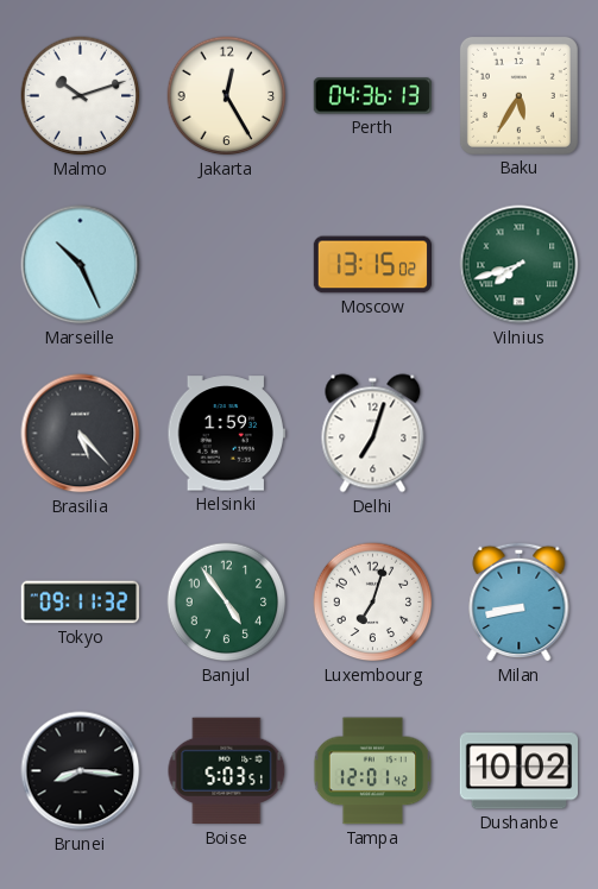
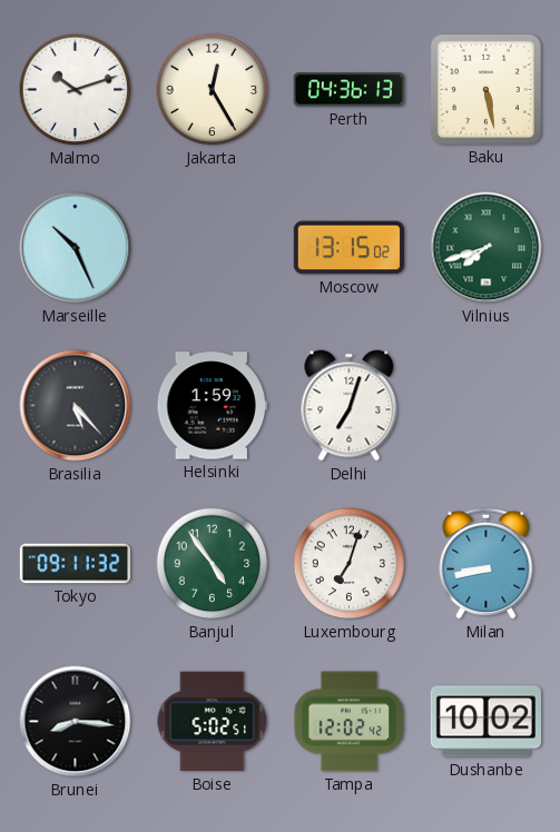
Baku: 5:35 -> 5:28
Boise: 5:03 -> 5:02
Tampa: 12:01 -> 12:02
